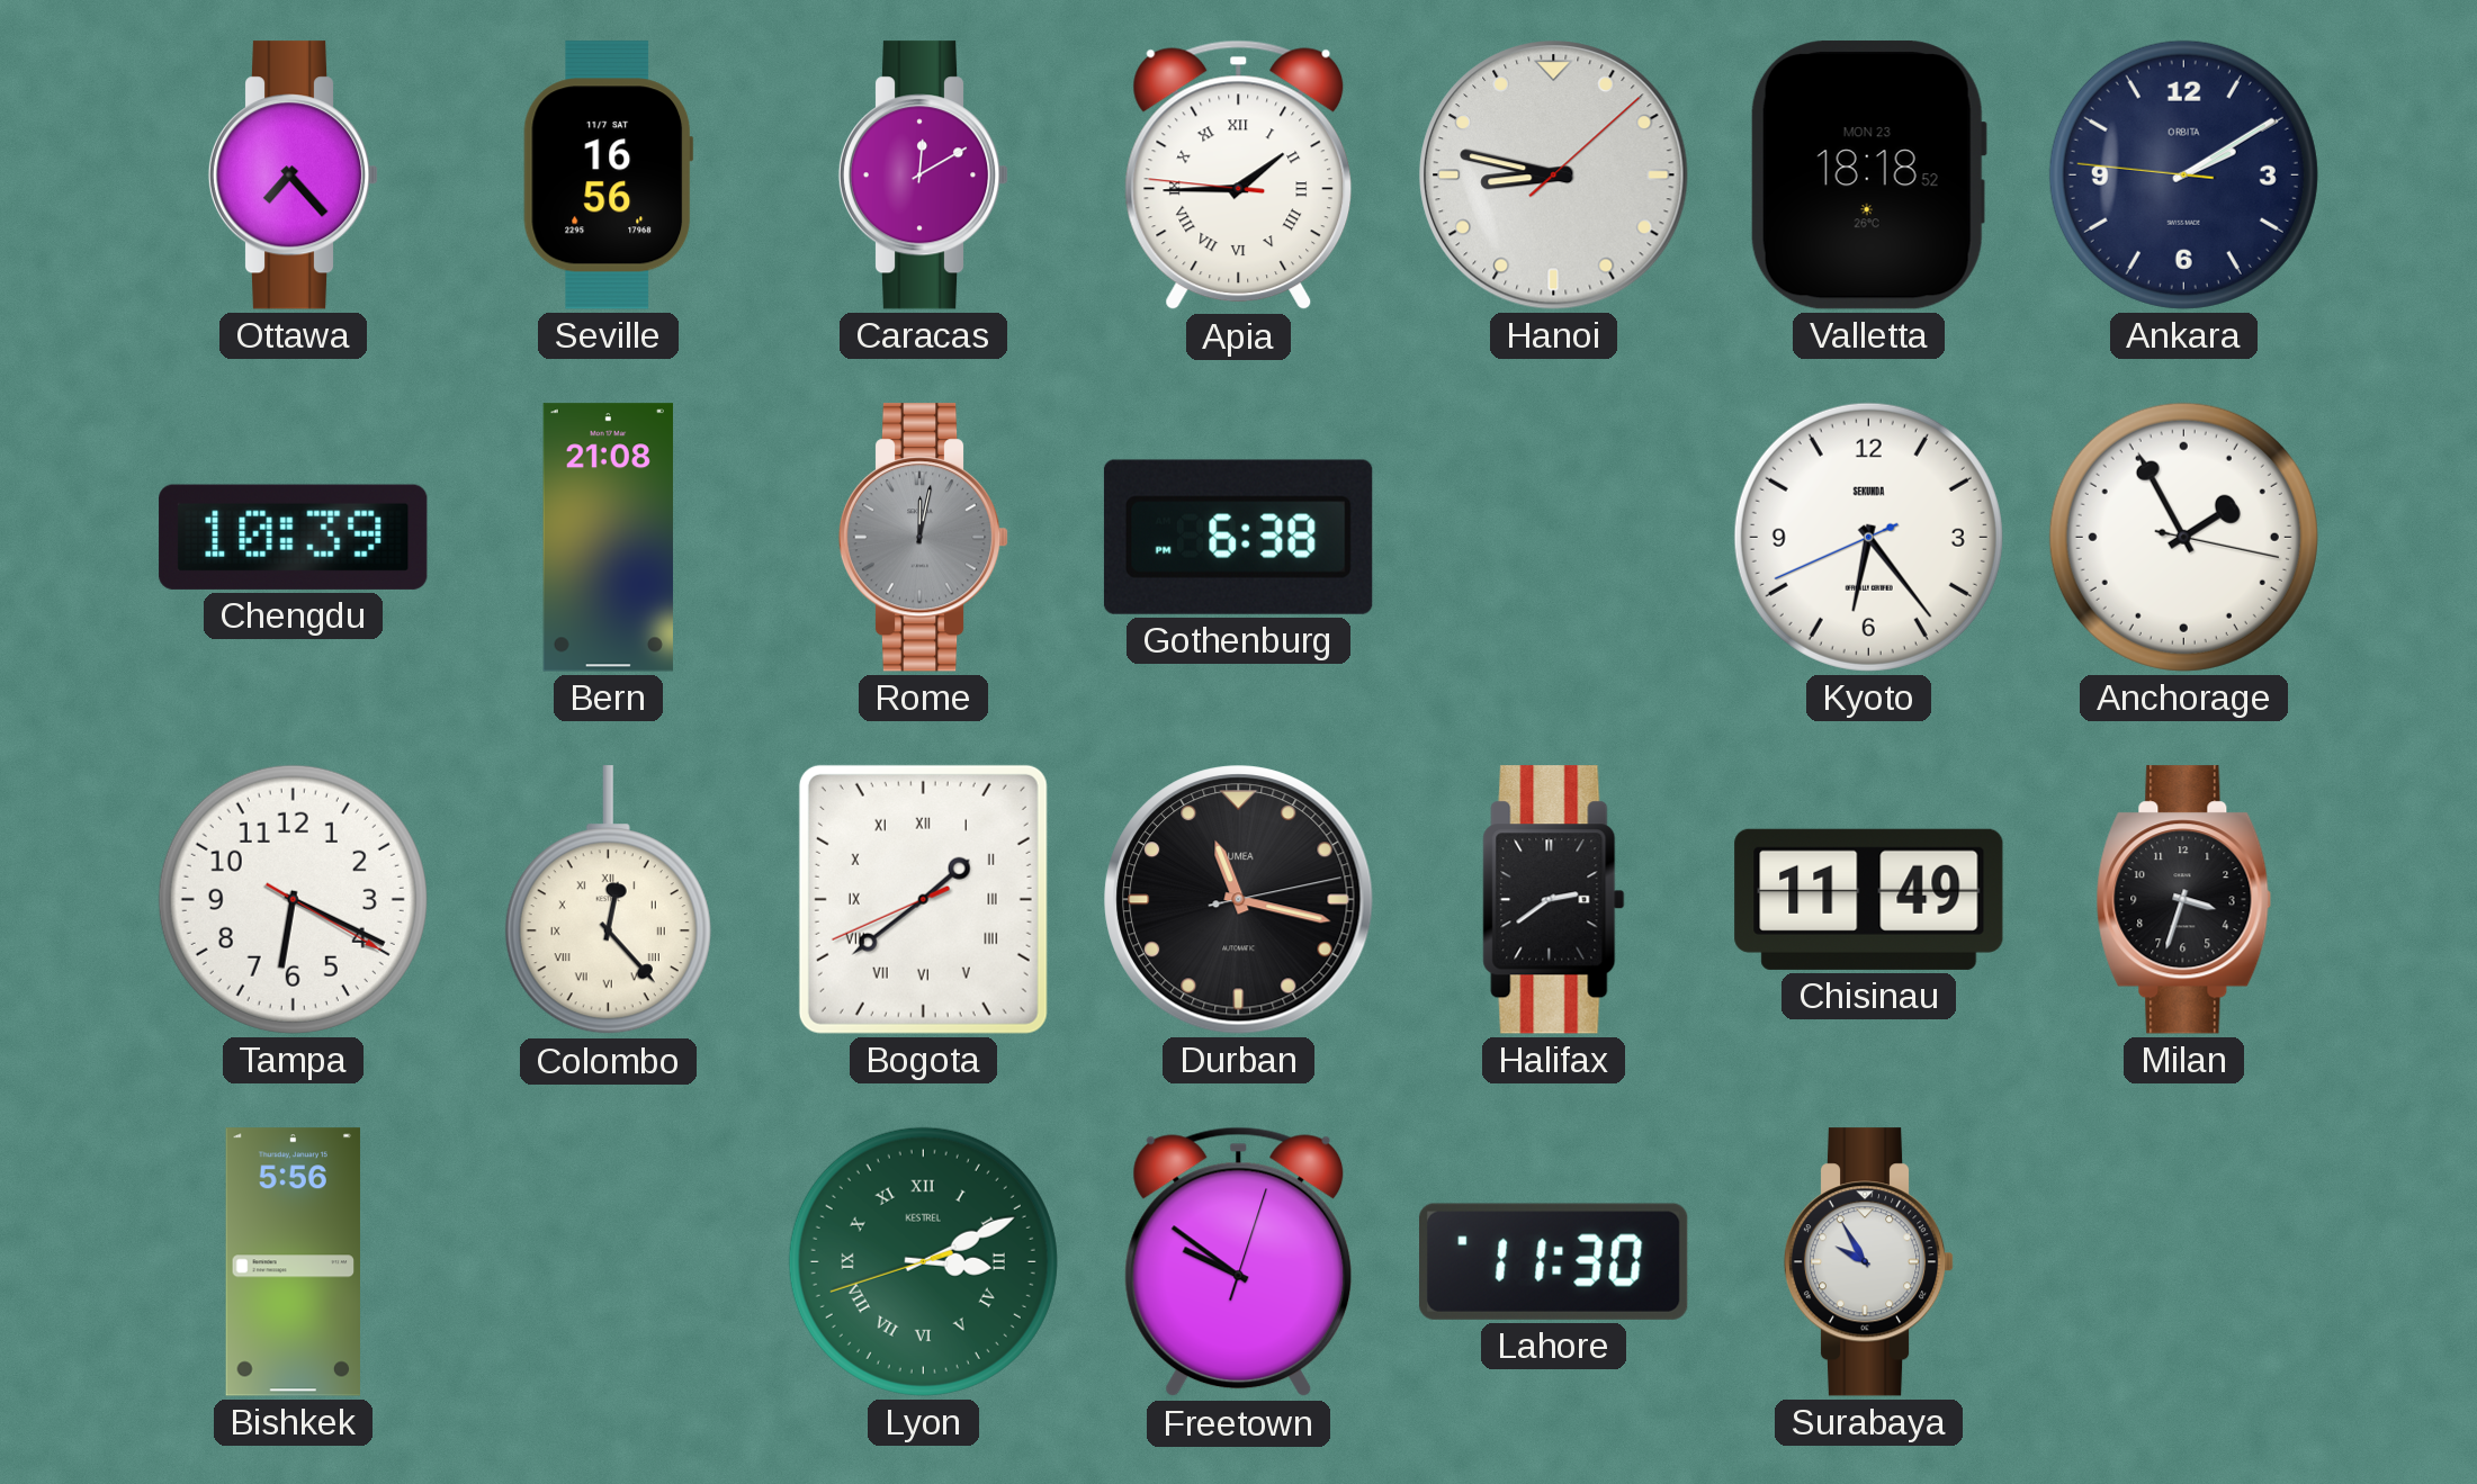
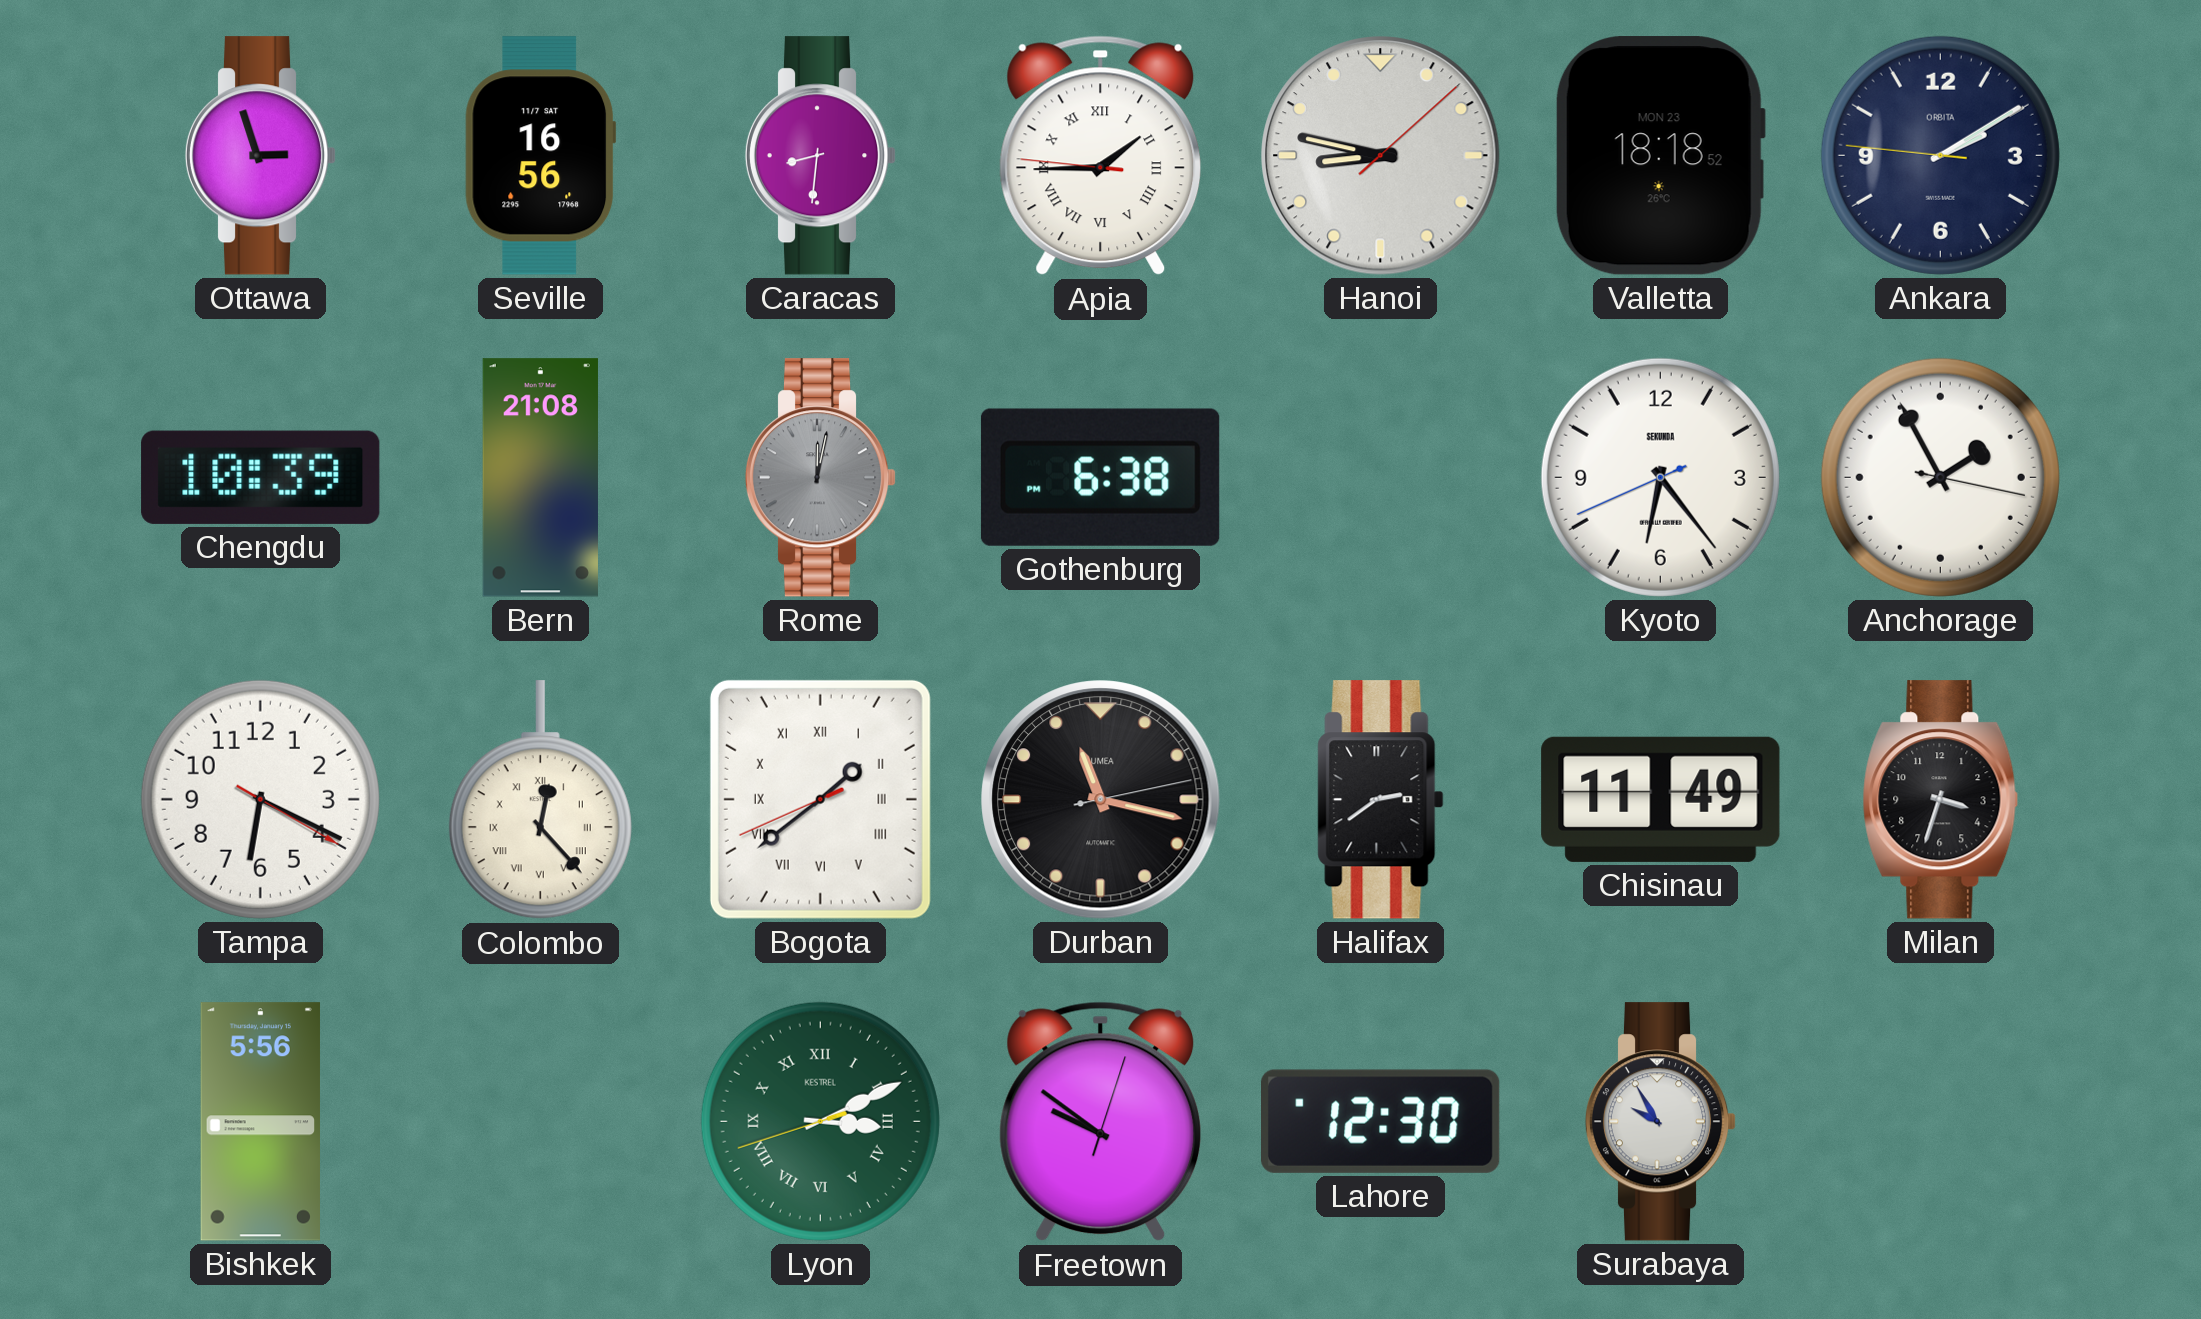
Ottawa: 7:23 -> 2:57
Caracas: 12:10 -> 8:31
Lahore: 11:30 -> 12:30
